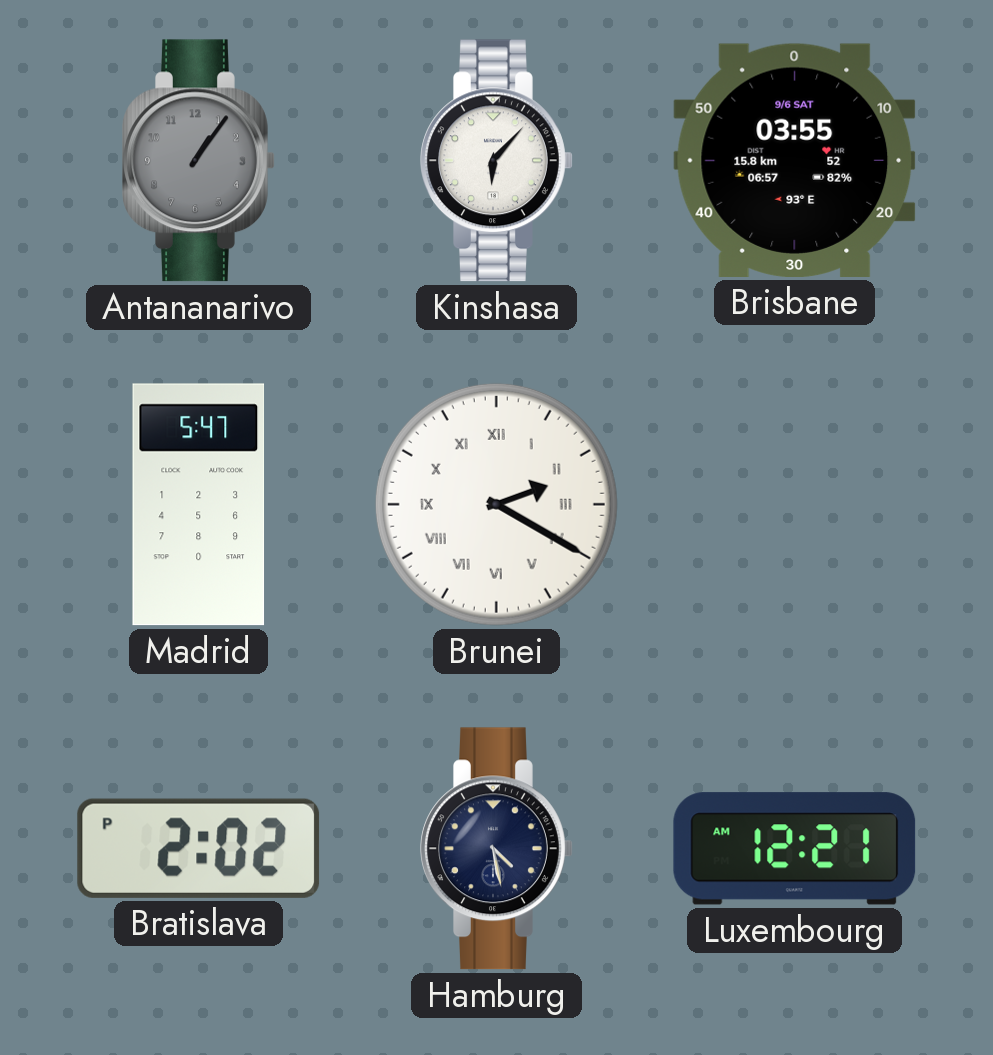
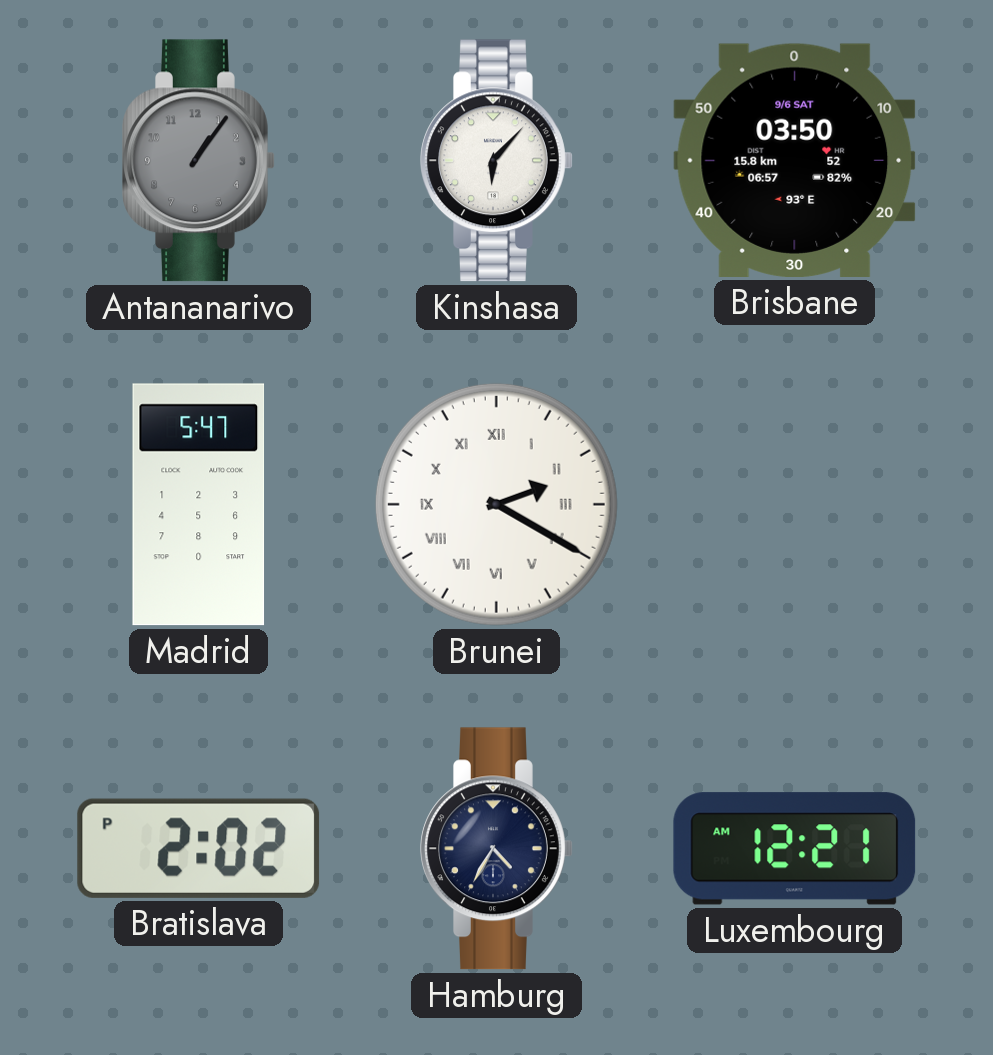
Brisbane: 03:55 -> 03:50
Hamburg: 4:28 -> 4:35
